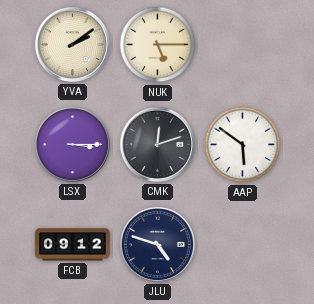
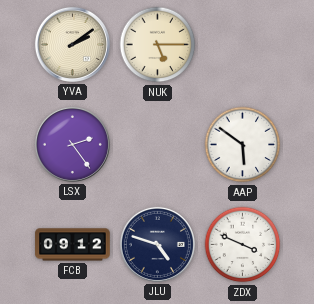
LSX: 3:15 -> 2:24
CMK: 12:12 -> none
ZDX: none -> 3:49
